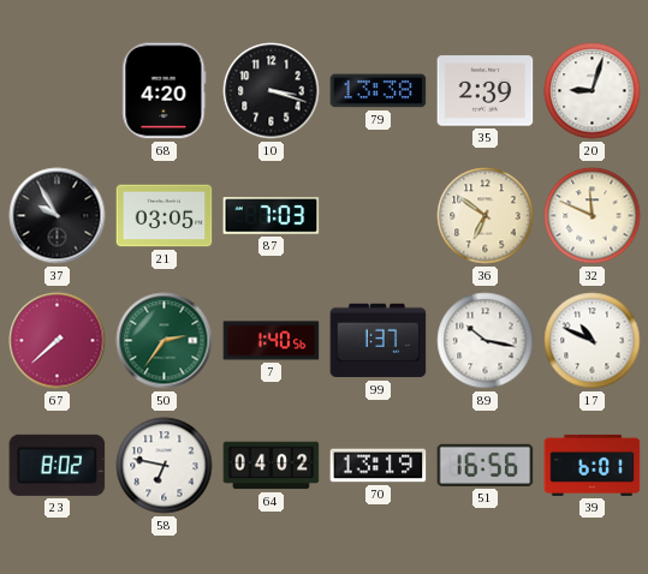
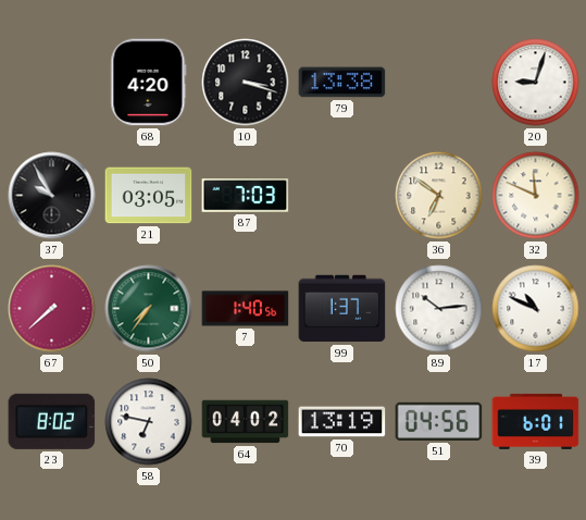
35: 2:39 -> none
50: 2:36 -> 7:36
89: 10:17 -> 10:14
51: 16:56 -> 04:56
